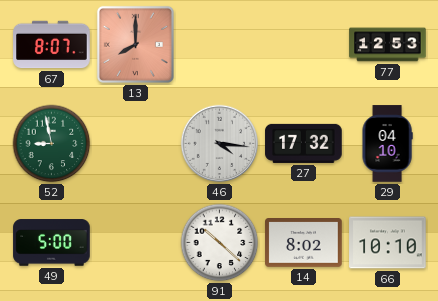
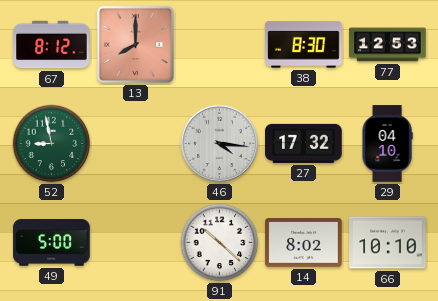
67: 8:07 -> 8:12
38: none -> 8:30
